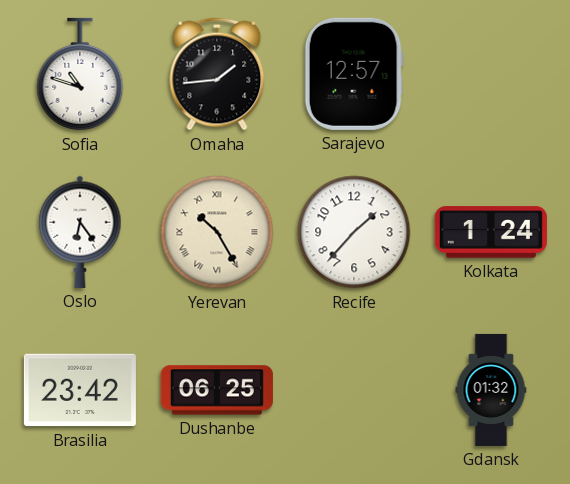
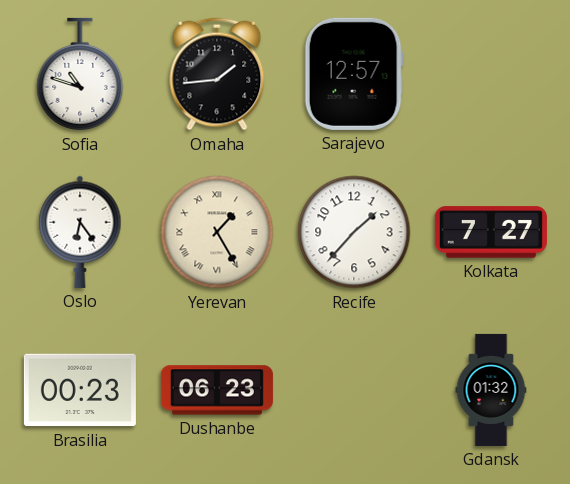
Yerevan: 10:25 -> 1:25
Kolkata: 1:24 -> 7:27
Brasilia: 23:42 -> 00:23
Dushanbe: 06:25 -> 06:23
